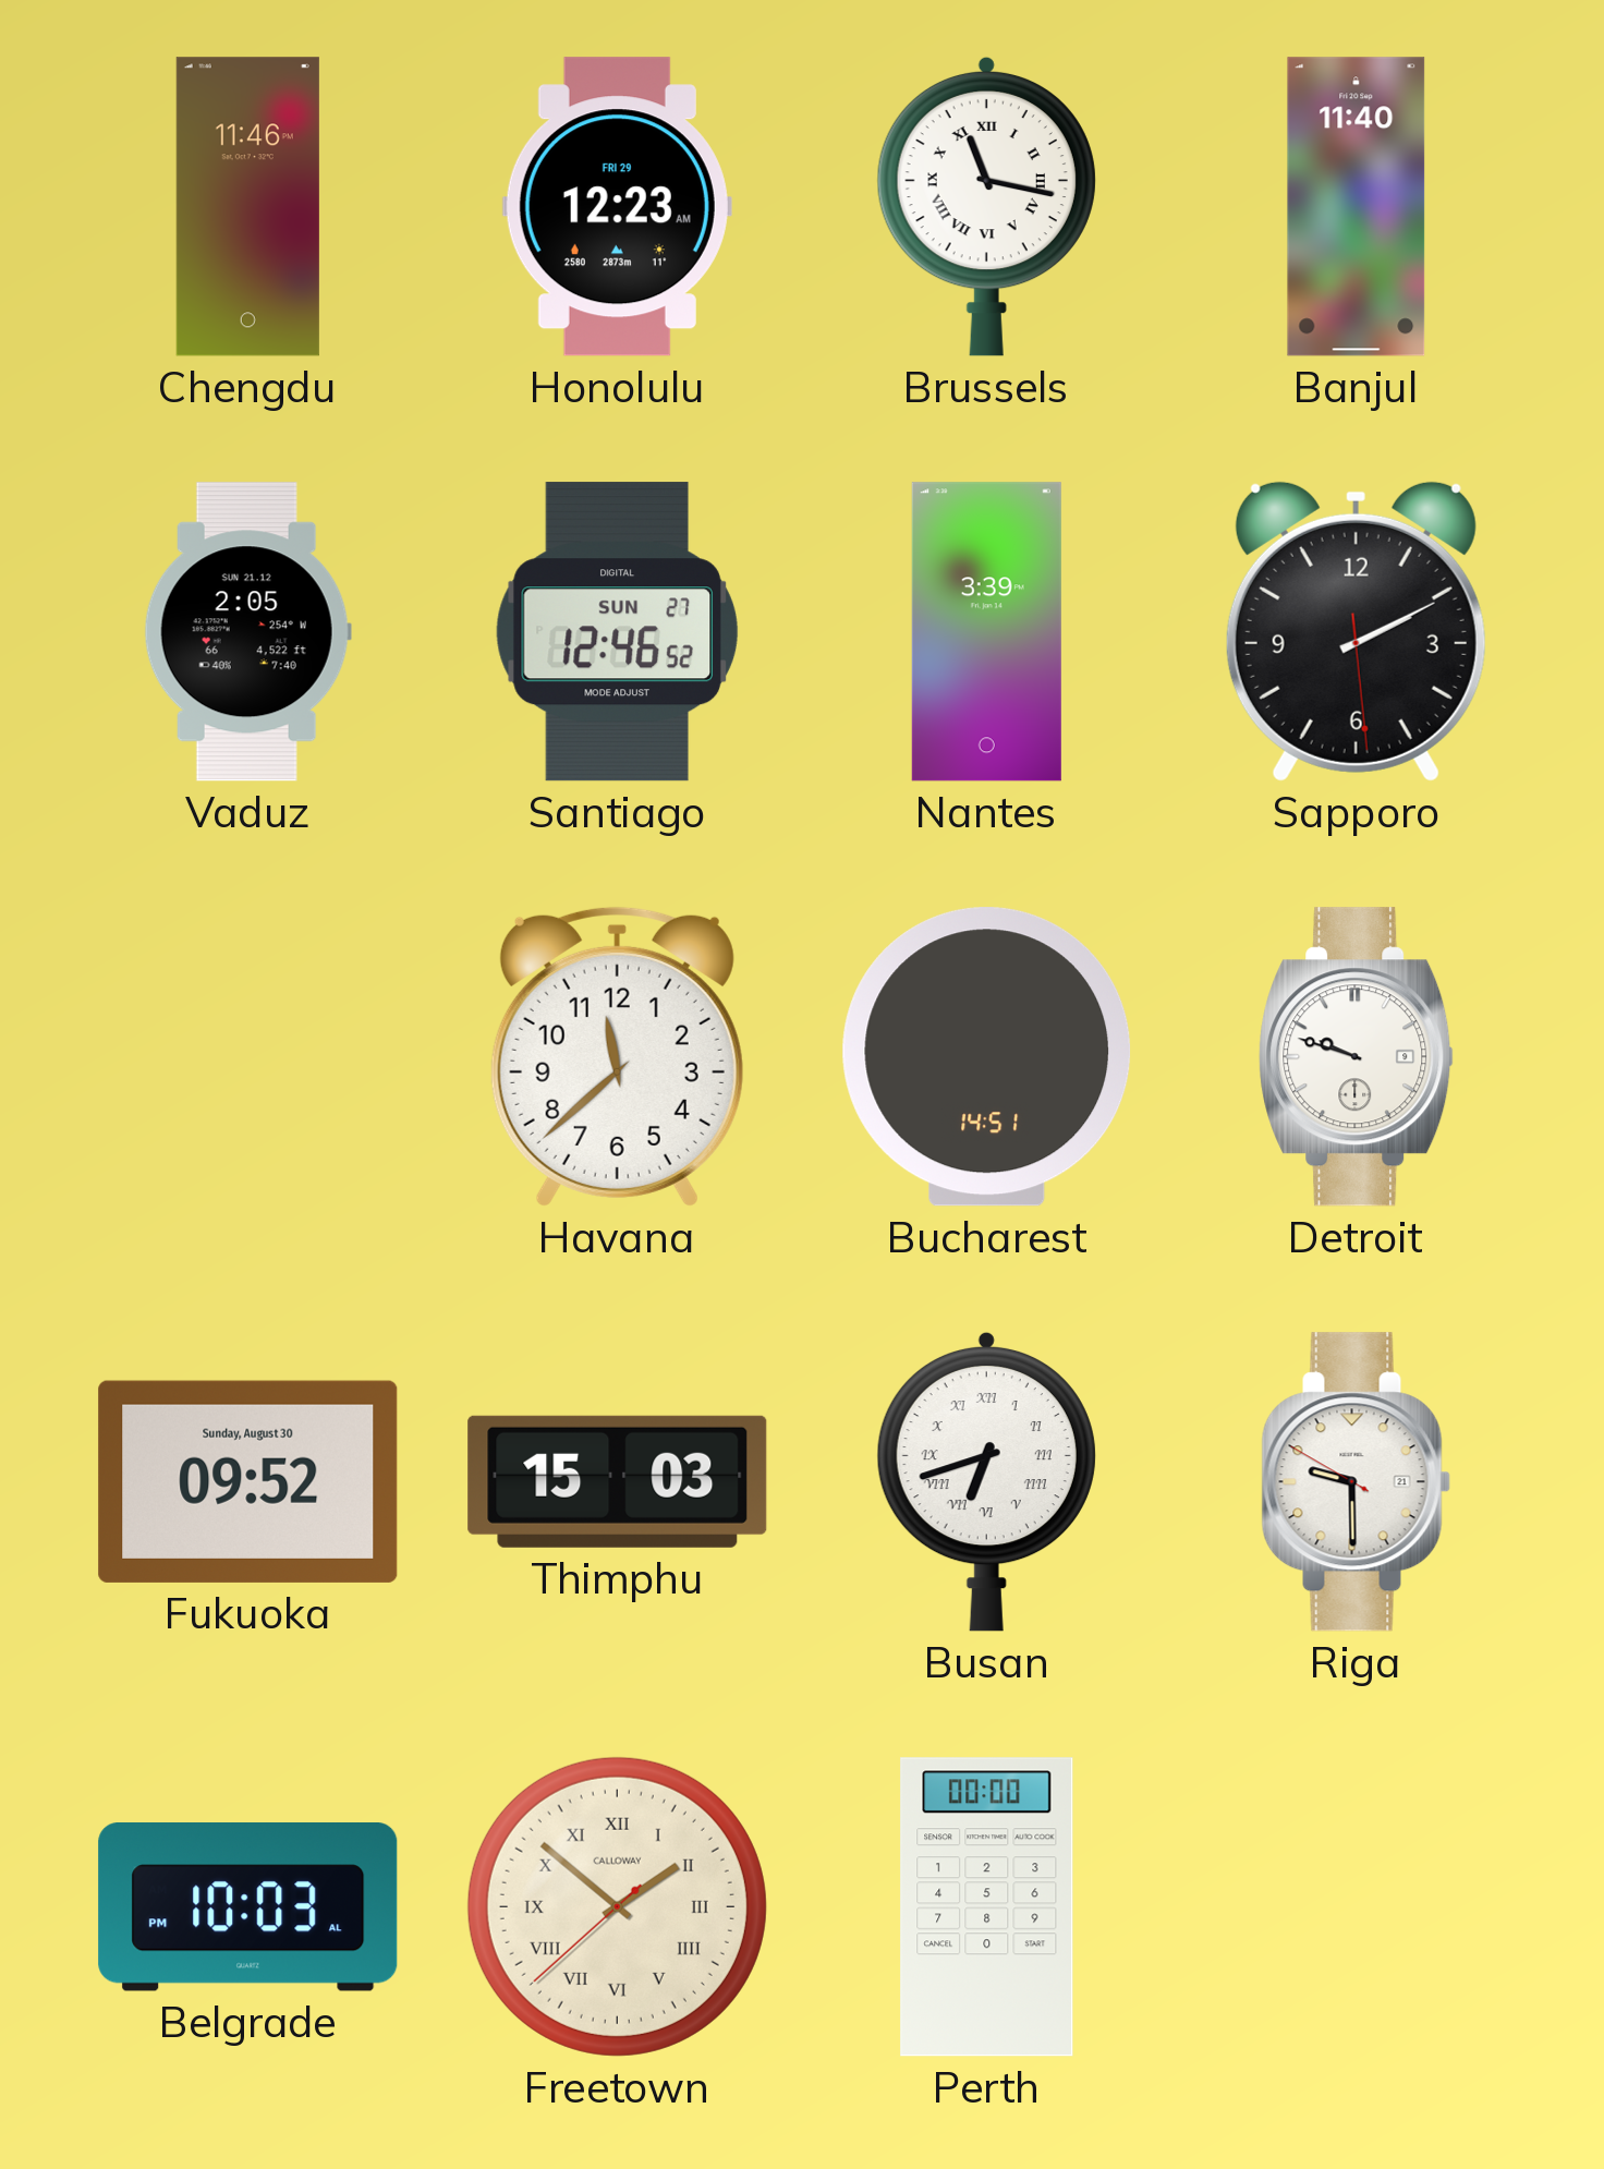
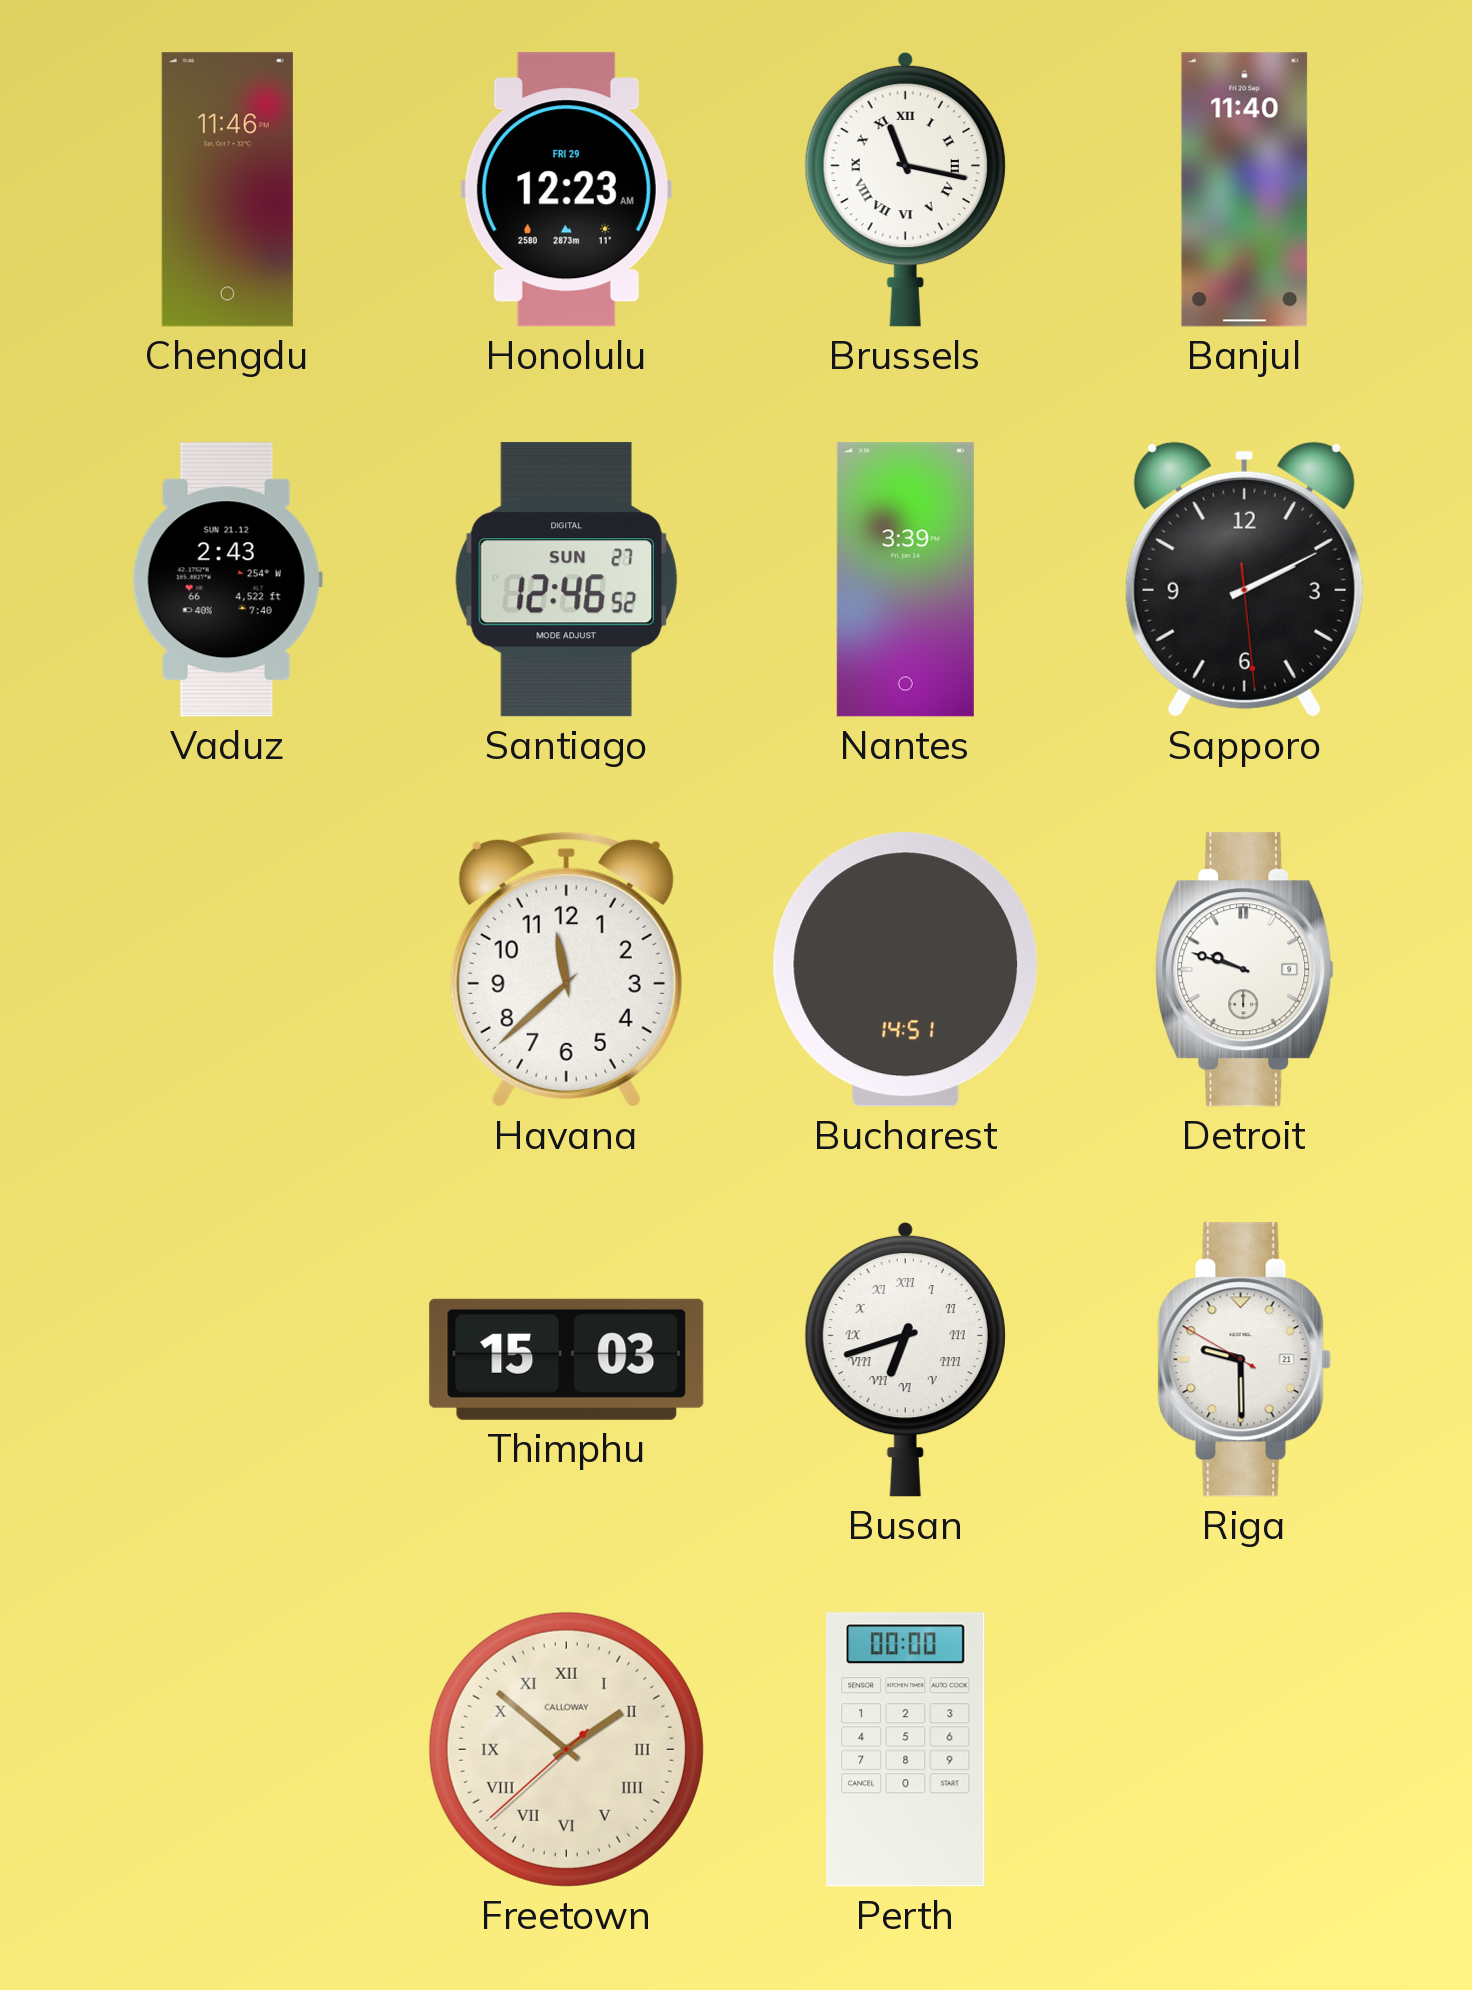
Vaduz: 2:05 -> 2:43
Fukuoka: 09:52 -> none
Belgrade: 10:03 -> none
